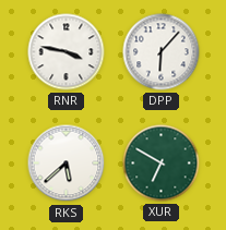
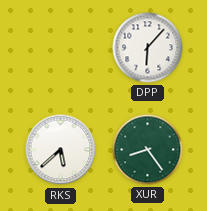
RNR: 3:47 -> none
XUR: 6:50 -> 8:24
